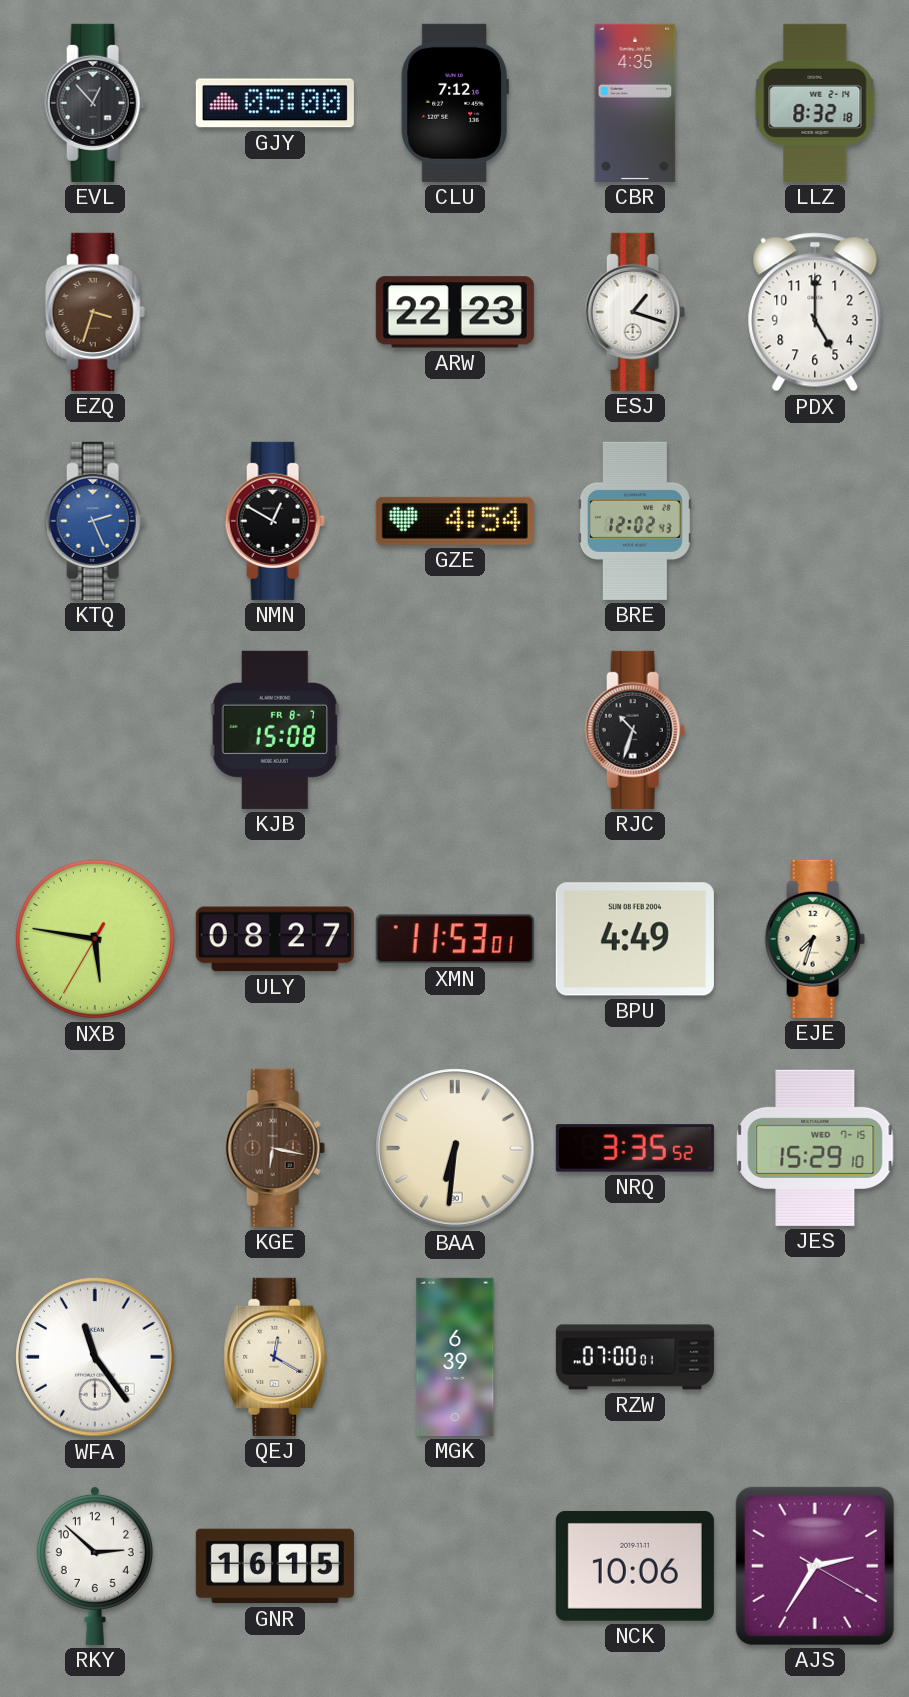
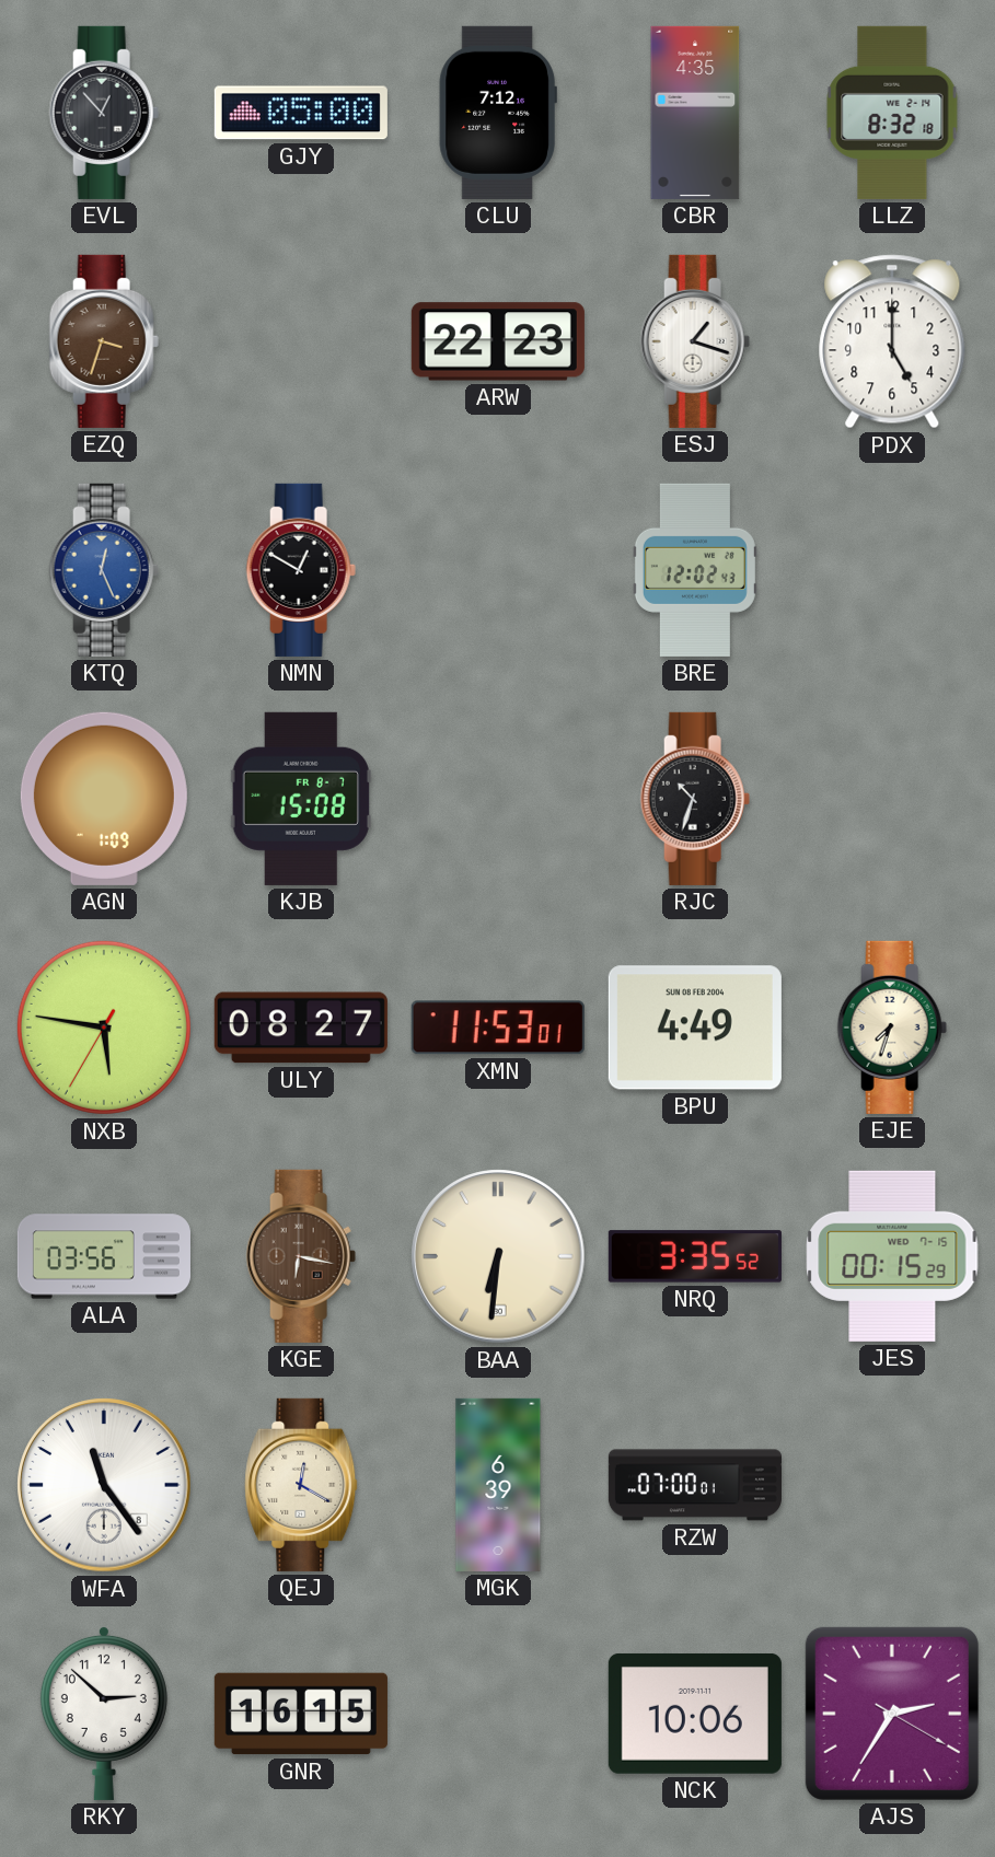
KTQ: 2:26 -> 12:26
GZE: 4:54 -> none
AGN: none -> 1:09
ALA: none -> 03:56
JES: 15:29 -> 00:15
